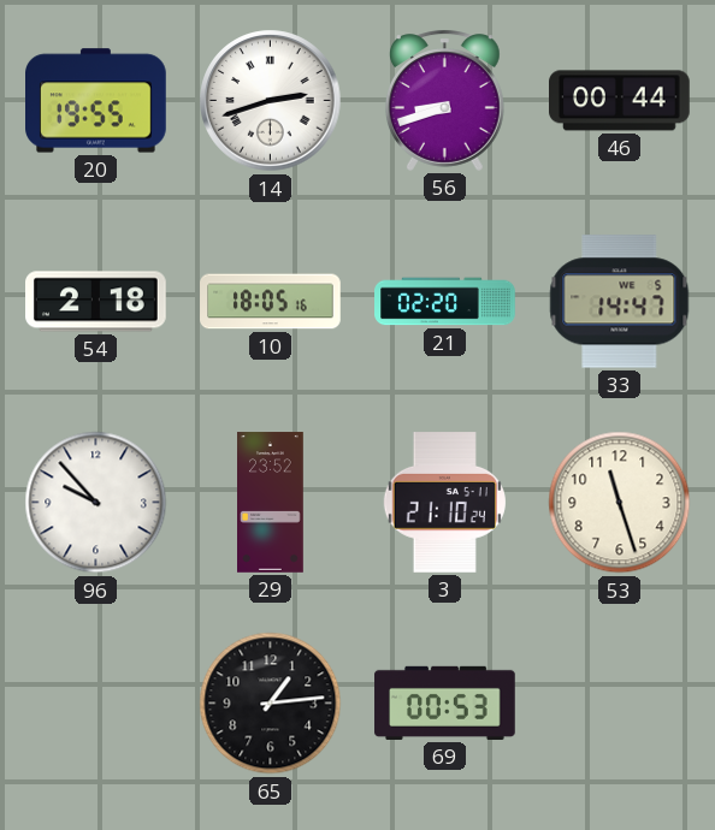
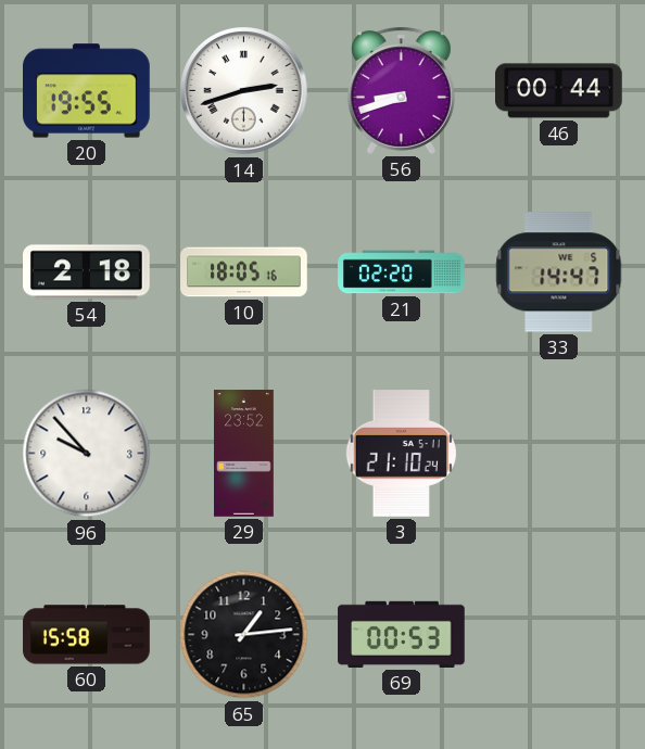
53: 11:27 -> none
60: none -> 15:58
